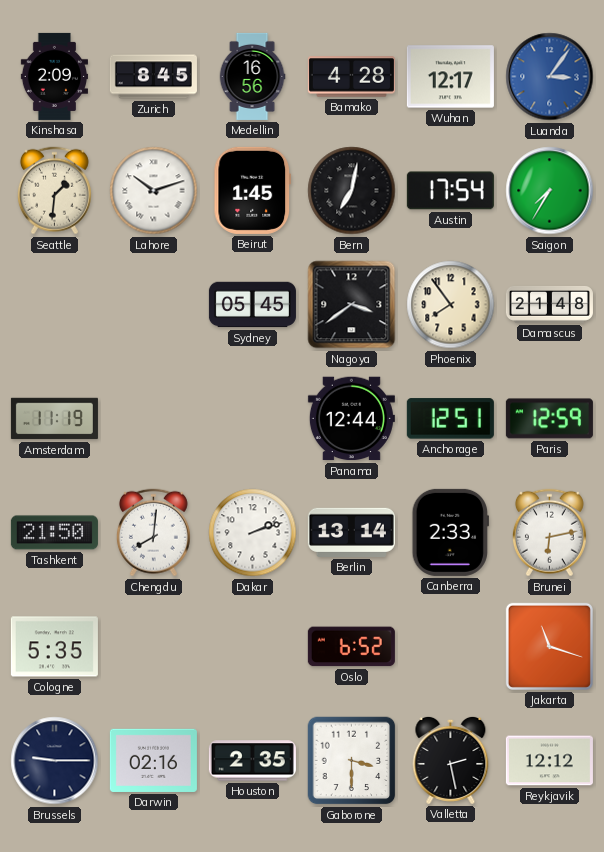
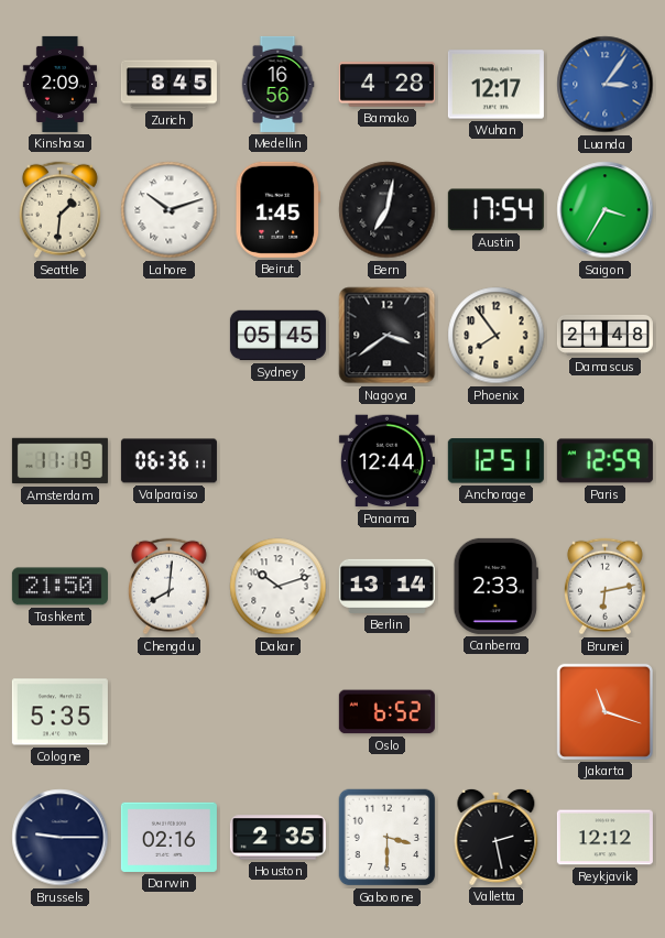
Saigon: 7:35 -> 3:35
Valparaiso: none -> 06:36
Dakar: 2:12 -> 10:12
